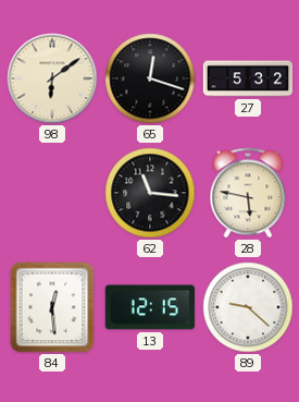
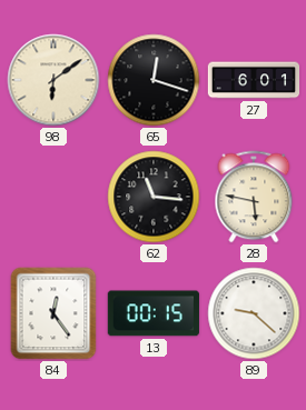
27: 5:32 -> 6:01
84: 12:29 -> 12:24
13: 12:15 -> 00:15
